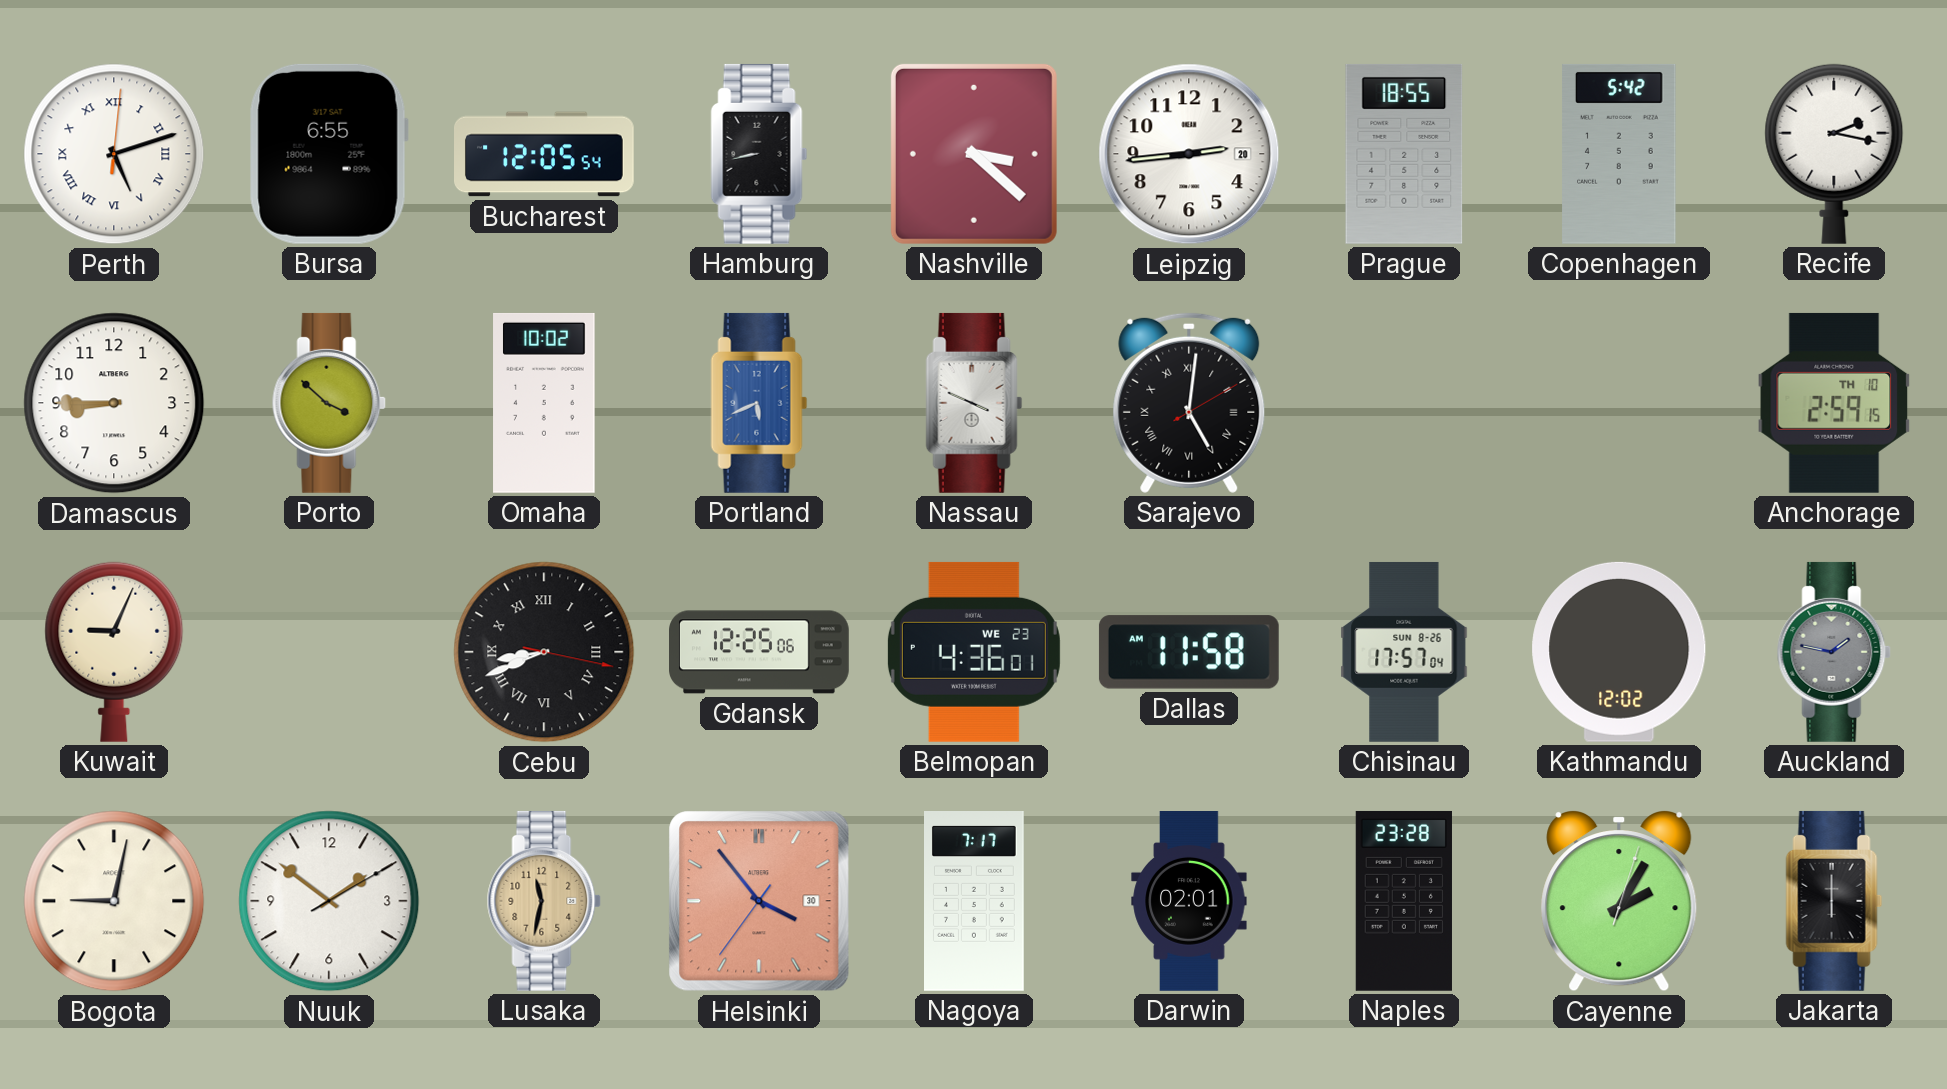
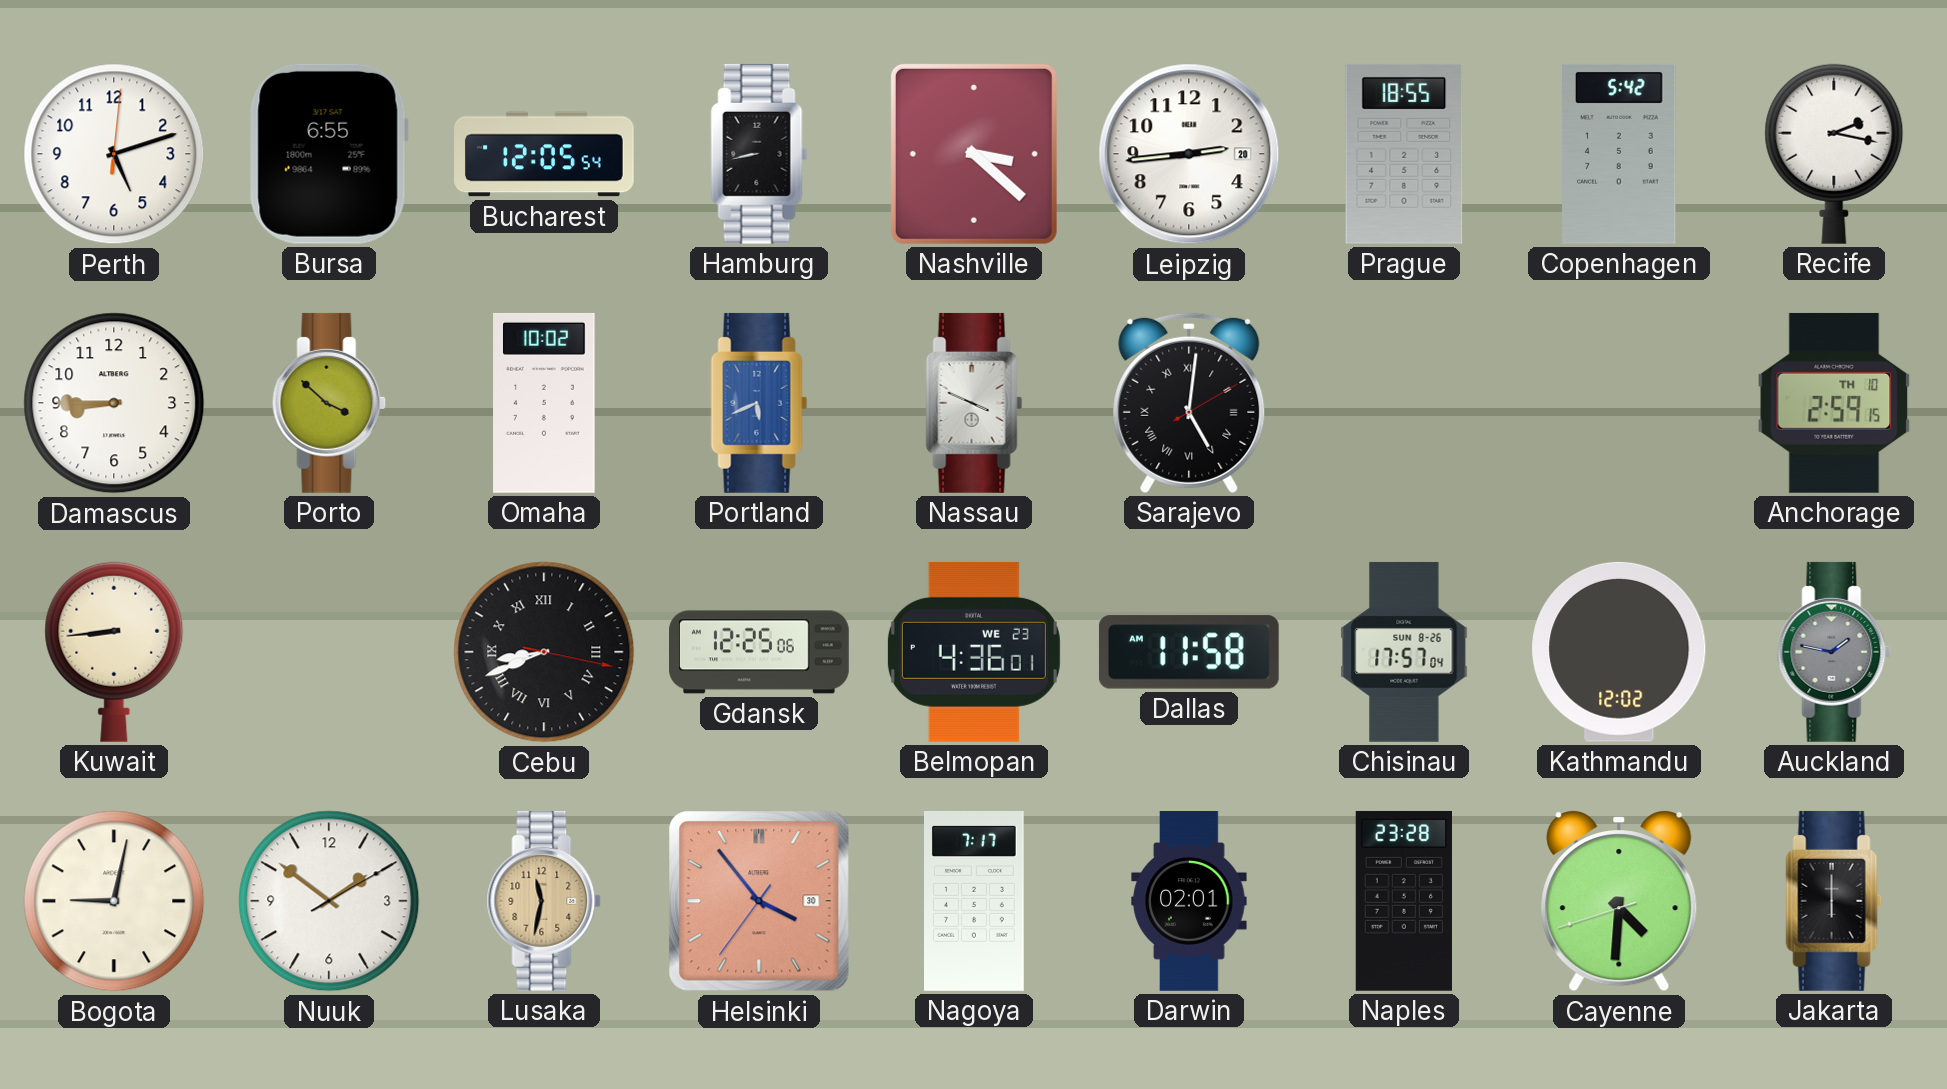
Perth numerals: Roman -> Arabic
Kuwait: 9:04 -> 8:44
Cayenne: 2:05 -> 4:30
